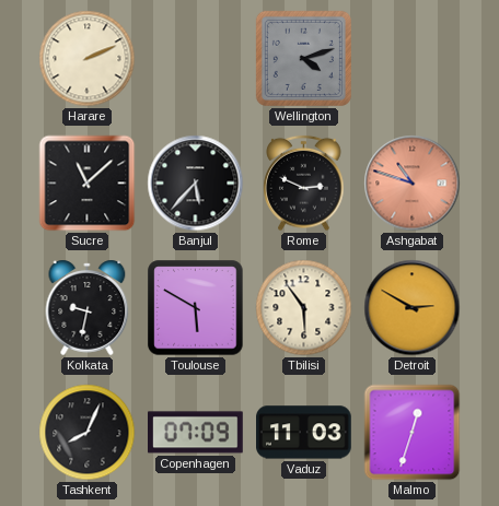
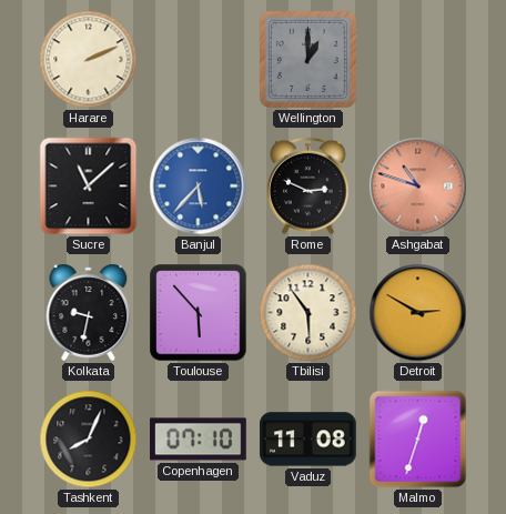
Wellington: 4:12 -> 1:00
Banjul dial: black -> blue
Toulouse: 5:50 -> 5:53
Copenhagen: 07:09 -> 07:10
Vaduz: 11:03 -> 11:08
